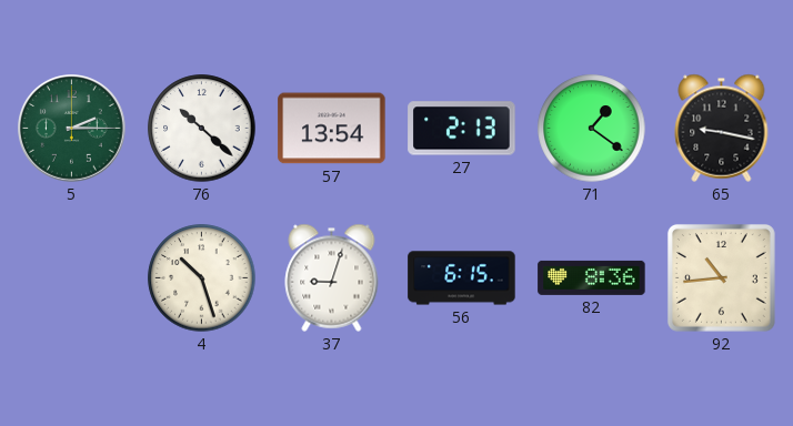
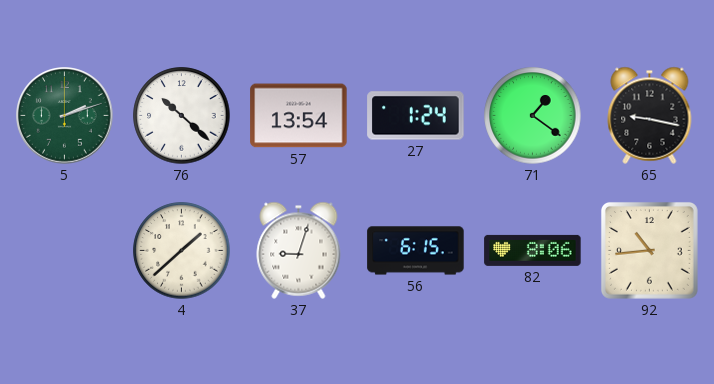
5: 2:15 -> 2:12
27: 2:13 -> 1:24
4: 10:27 -> 1:38
82: 8:36 -> 8:06
